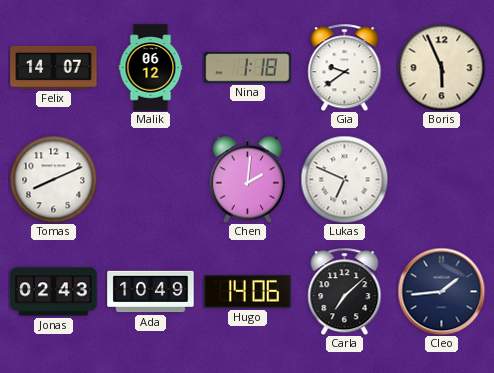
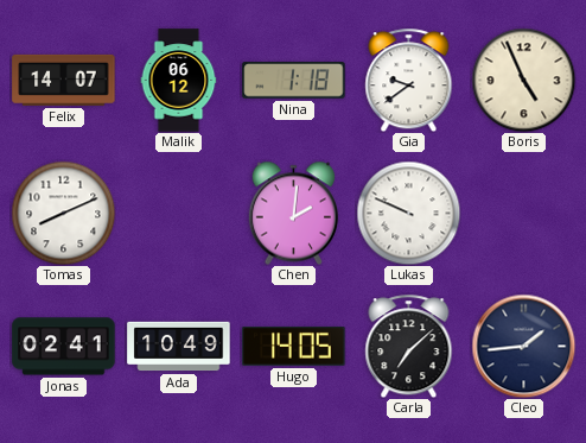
Boris: 5:56 -> 4:56
Lukas: 6:49 -> 9:49
Jonas: 02:43 -> 02:41
Hugo: 14:06 -> 14:05
